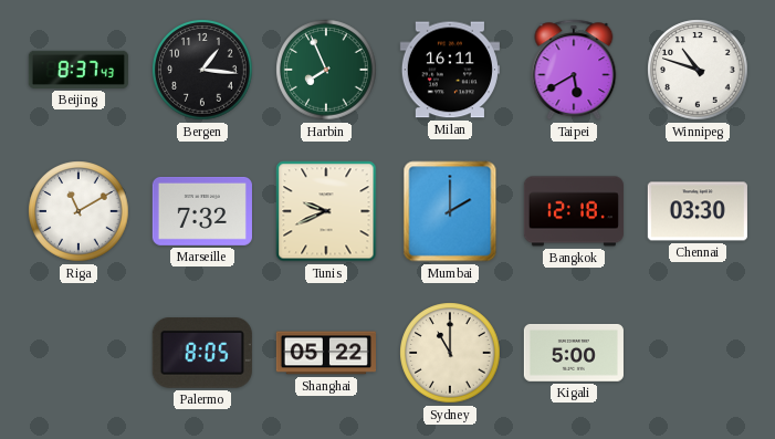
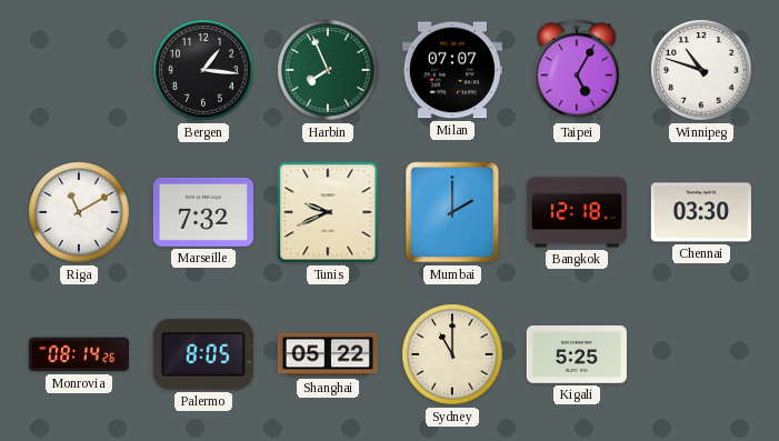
Beijing: 8:37 -> none
Milan: 16:11 -> 07:07
Taipei: 5:40 -> 5:05
Monrovia: none -> 08:14
Kigali: 5:00 -> 5:25
